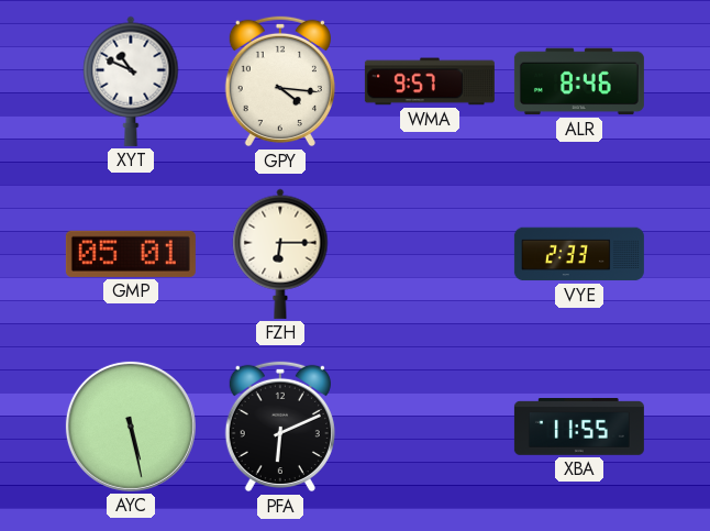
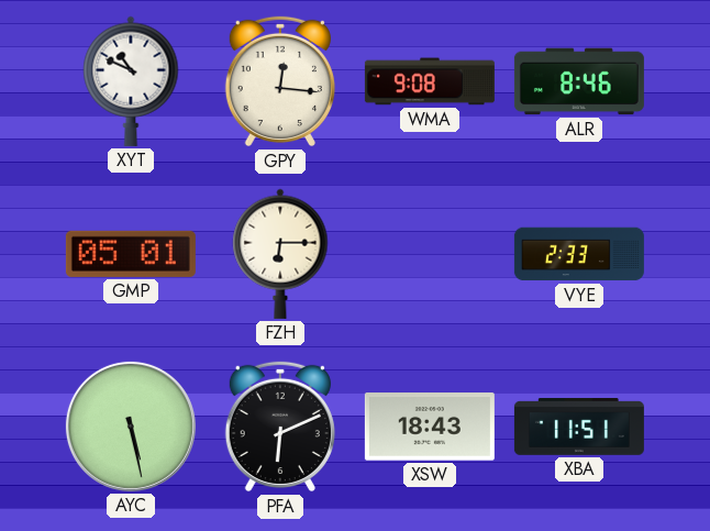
GPY: 4:16 -> 12:16
WMA: 9:57 -> 9:08
XSW: none -> 18:43
XBA: 11:55 -> 11:51
